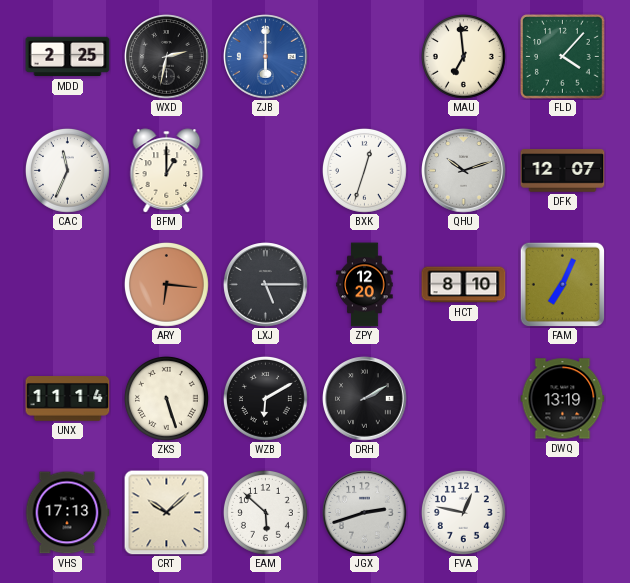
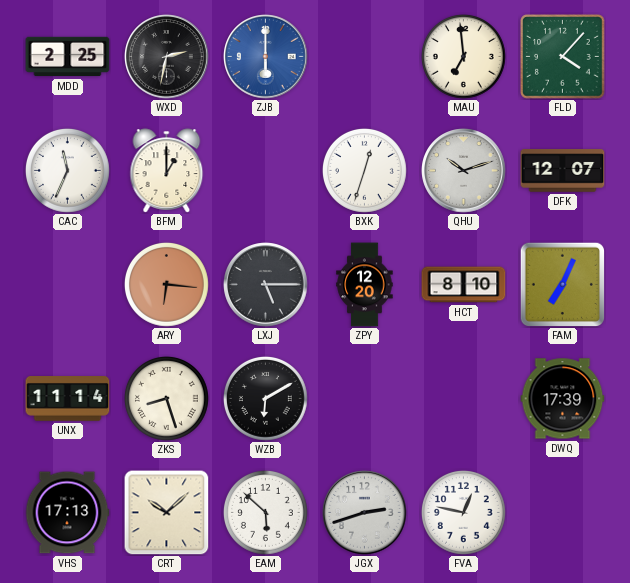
ZKS: 5:27 -> 8:27
DRH: 2:10 -> none
DWQ: 13:19 -> 17:39
